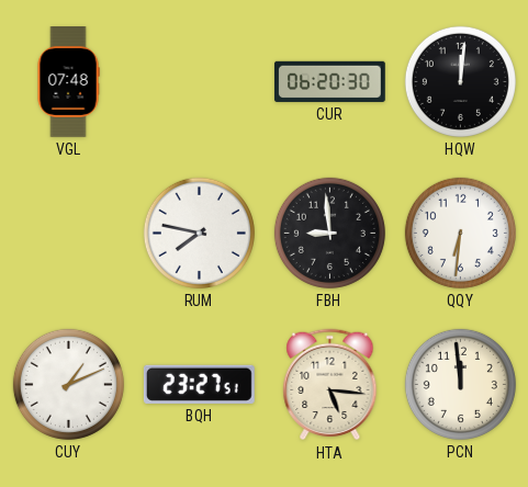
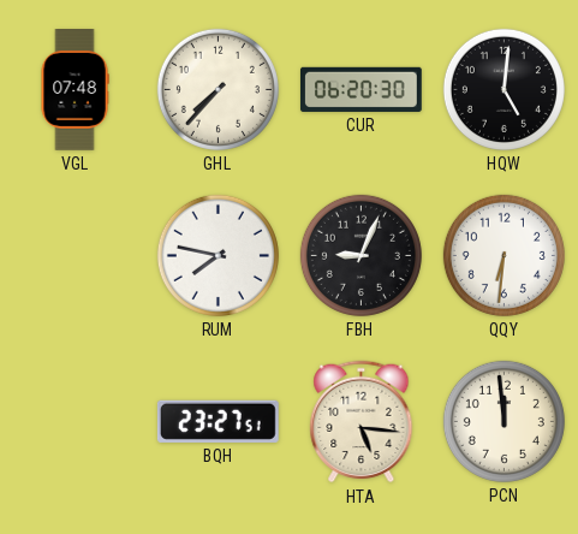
GHL: none -> 7:37
HQW: 12:01 -> 5:01
FBH: 8:59 -> 9:04
CUY: 1:11 -> none
